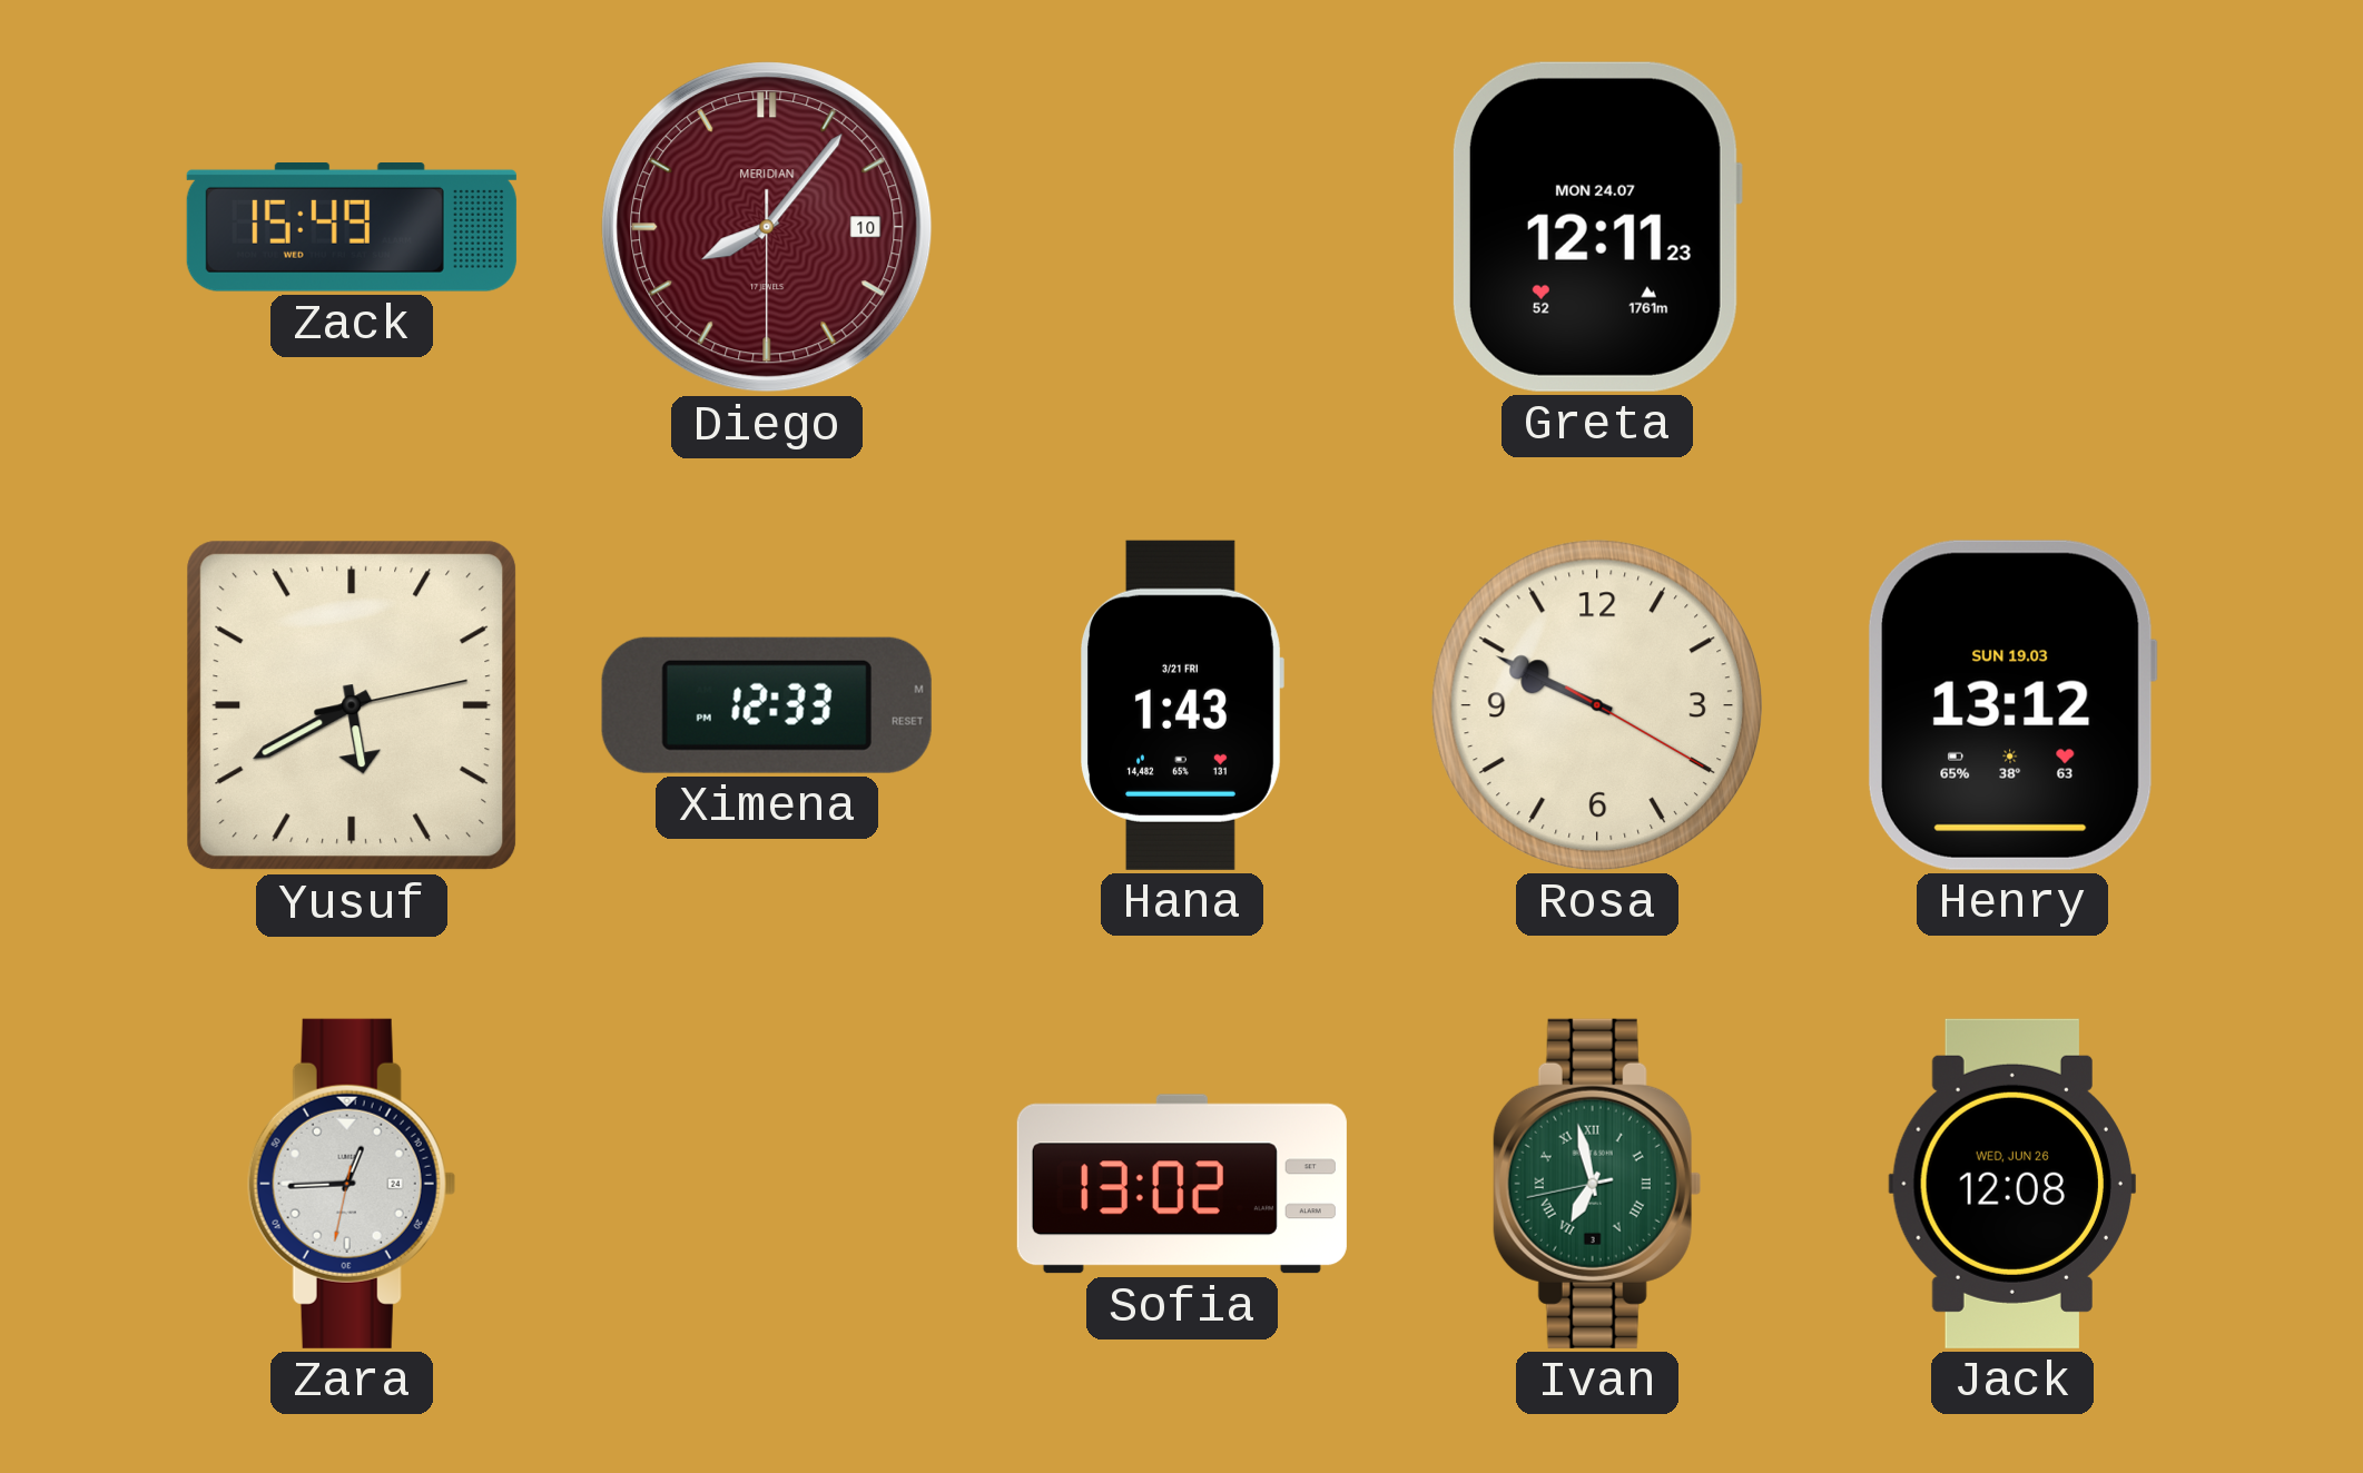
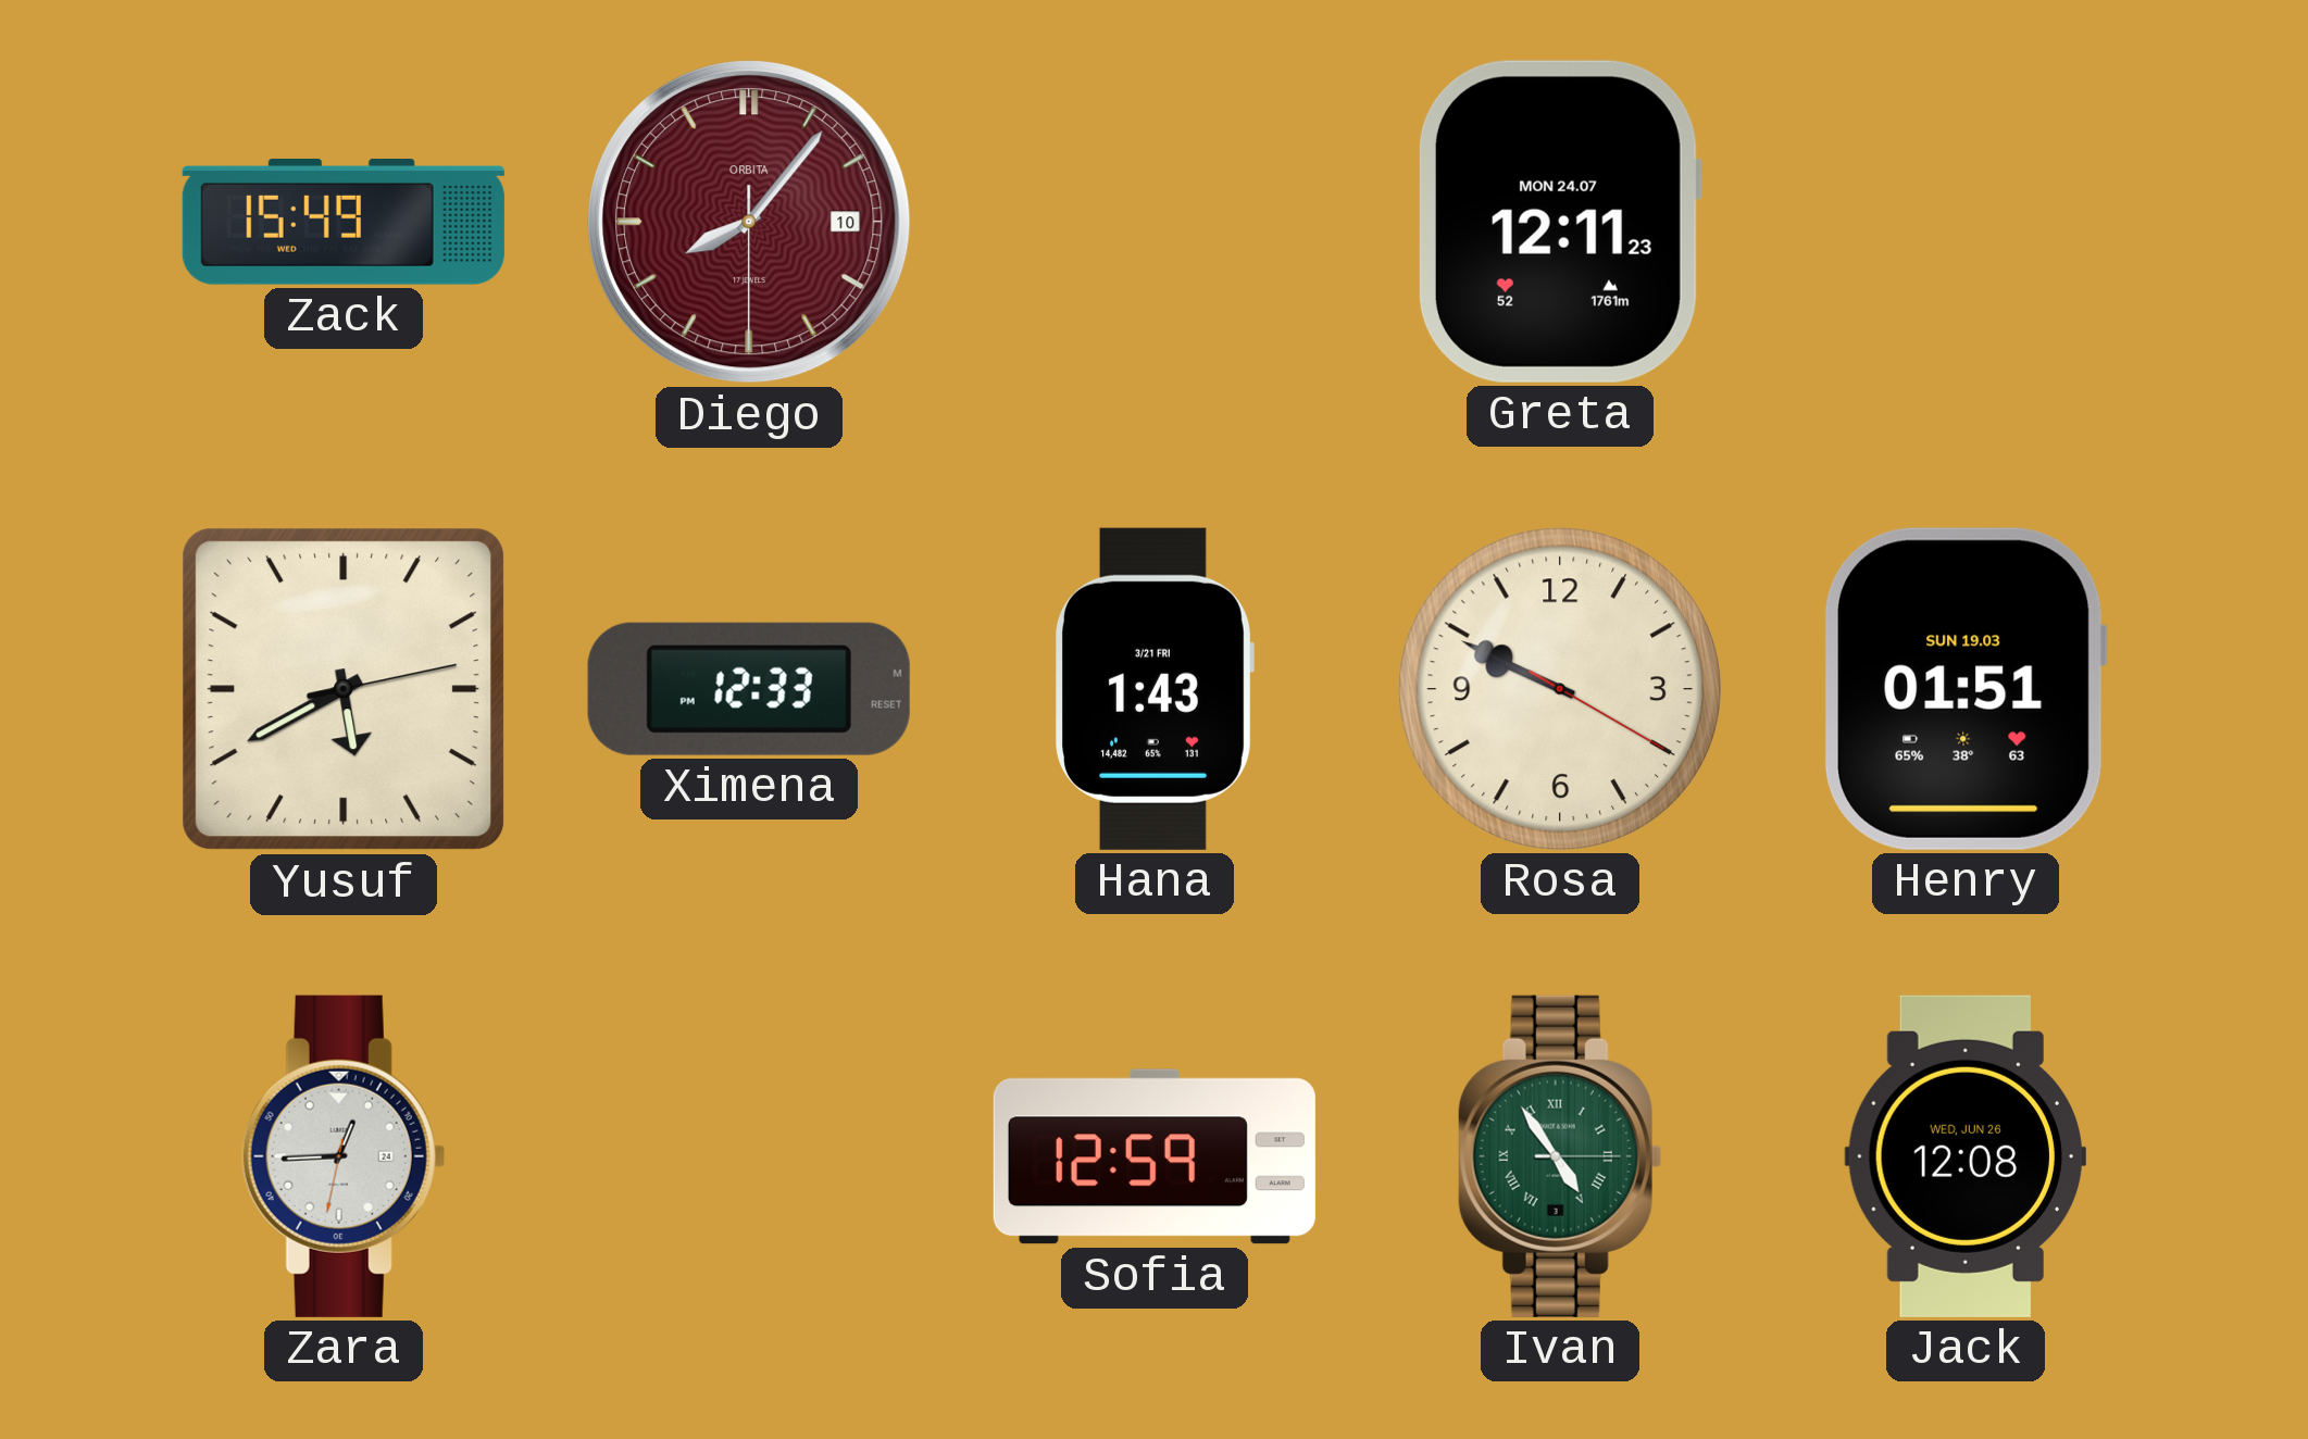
Diego brand: MERIDIAN -> ORBITA
Henry: 13:12 -> 01:51
Sofia: 13:02 -> 12:59
Ivan: 6:57 -> 4:54
